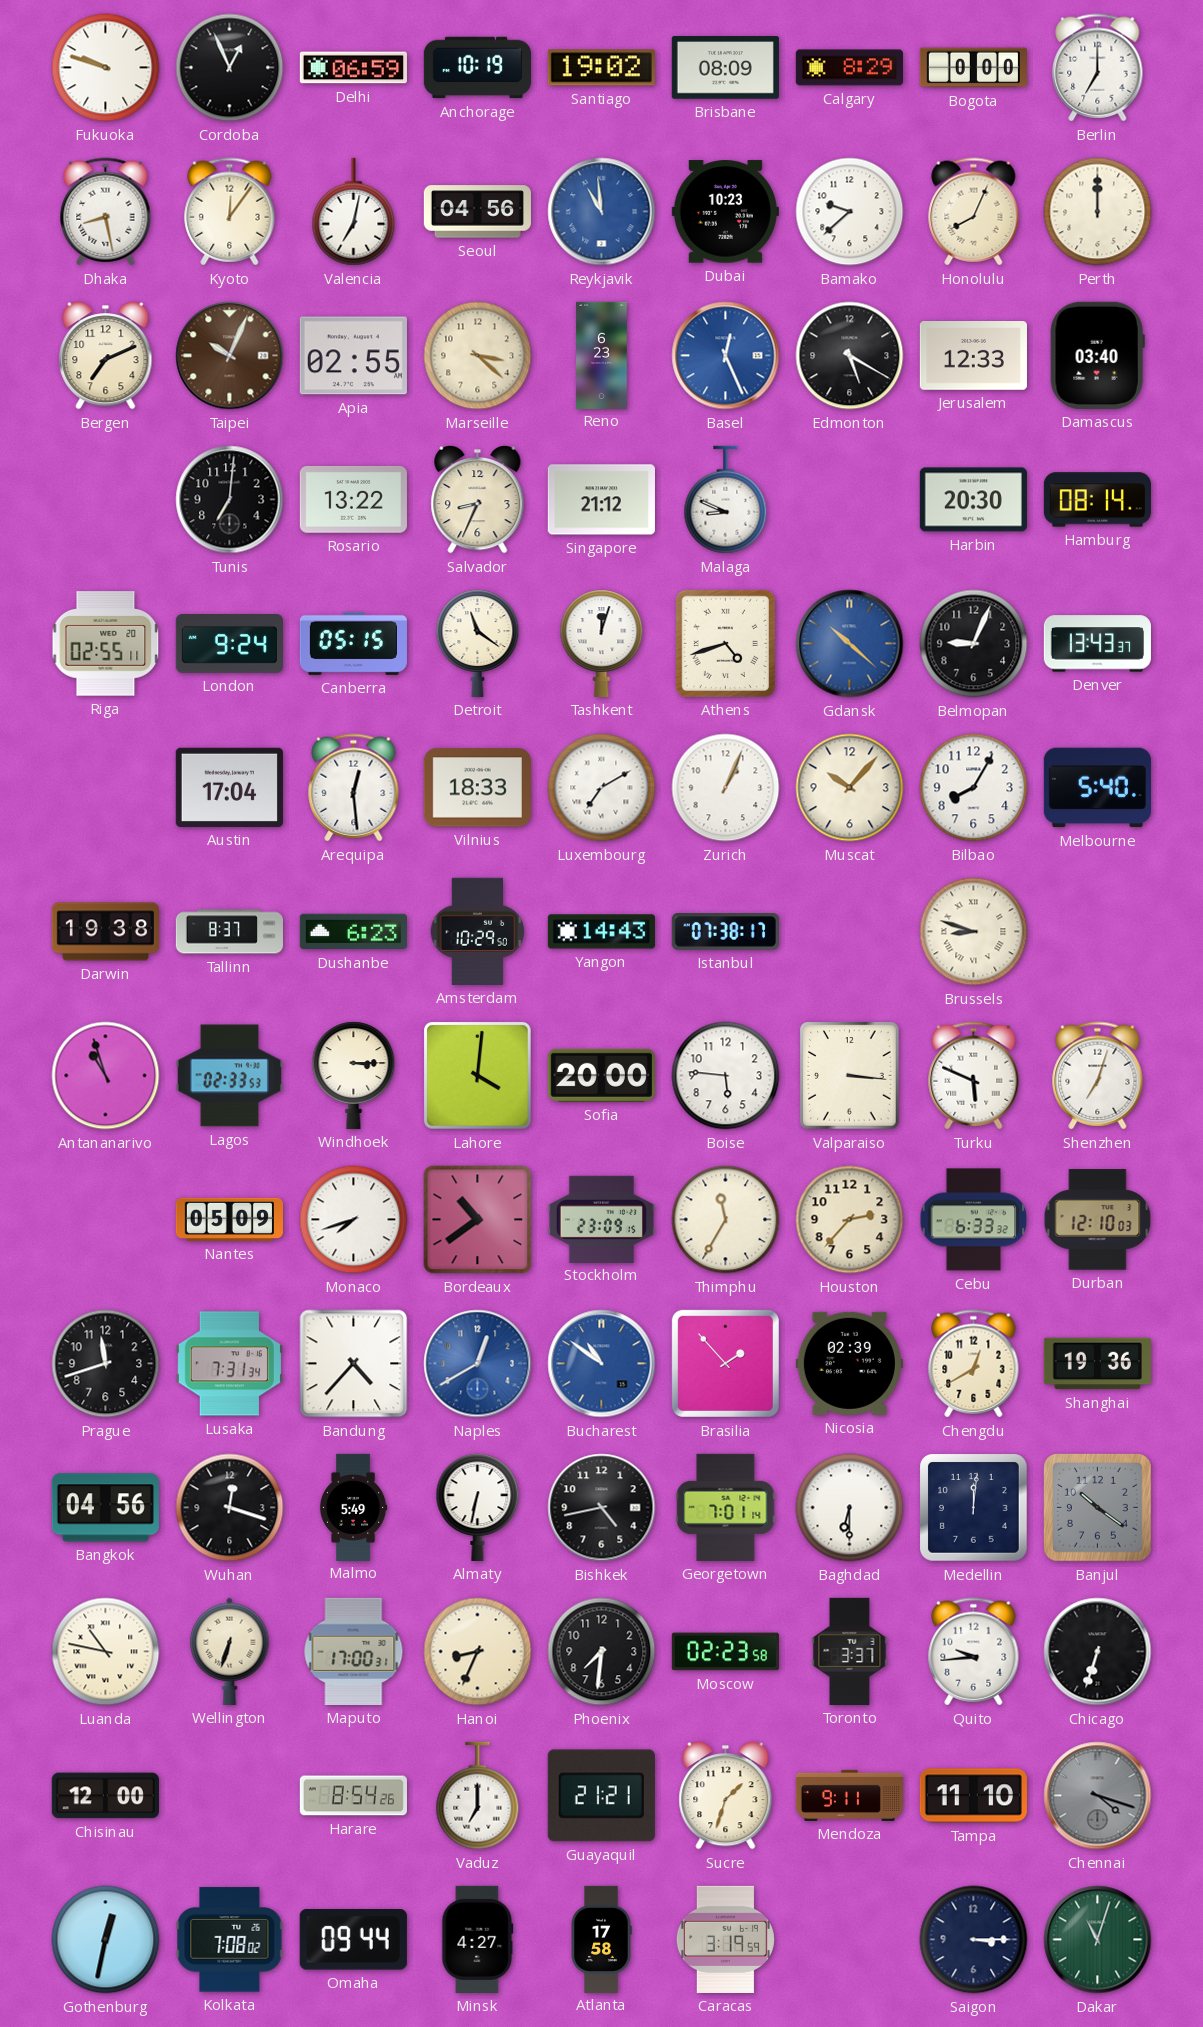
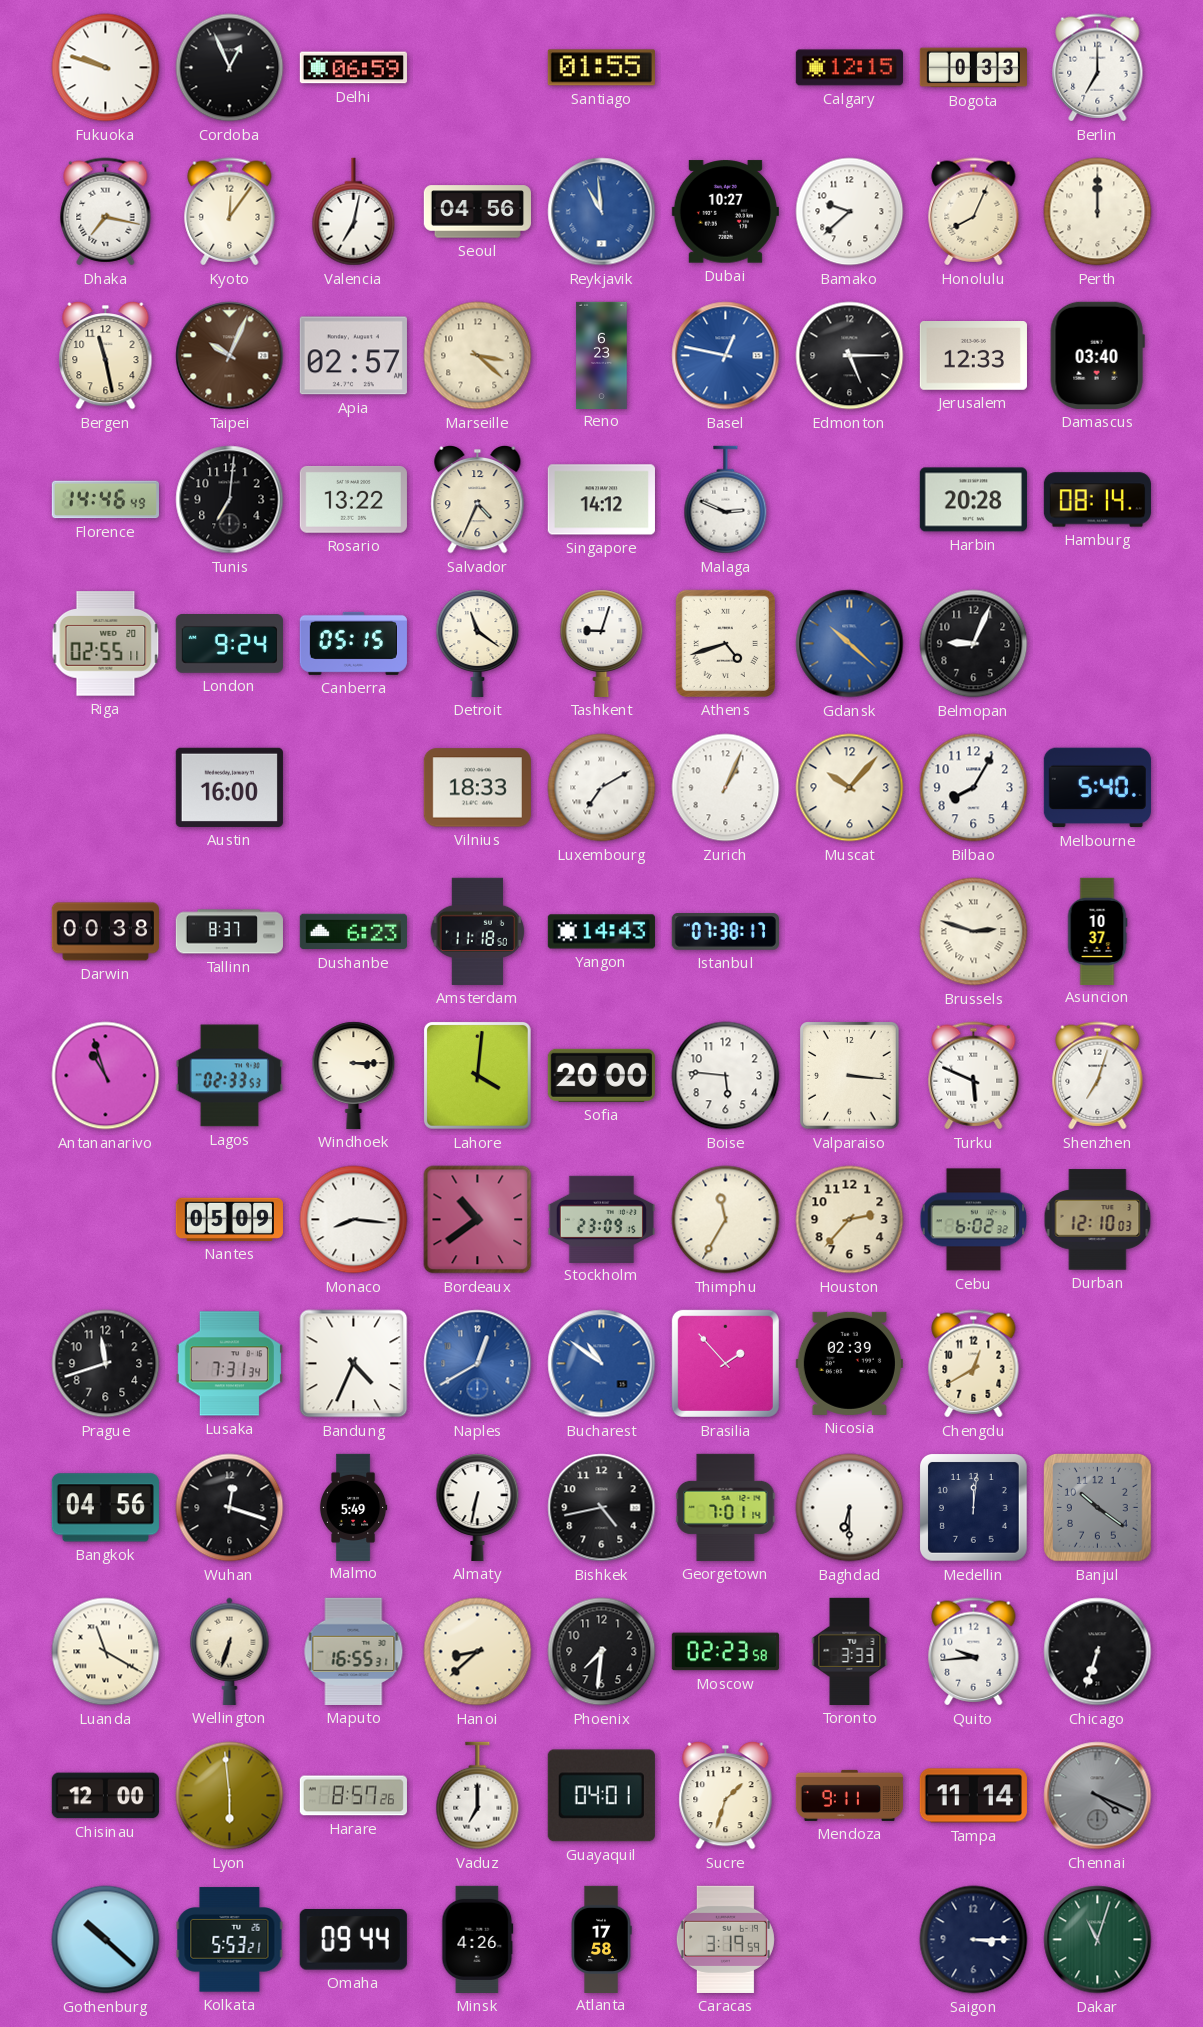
Anchorage: 10:19 -> none
Santiago: 19:02 -> 01:55
Brisbane: 08:09 -> none
Calgary: 8:29 -> 12:15
Bogota: 0:00 -> 0:33
Dhaka: 8:28 -> 7:17
Dubai: 10:23 -> 10:27
Bergen: 7:11 -> 11:28
Apia: 02:55 -> 02:57
Basel: 12:26 -> 12:47
Edmonton: 5:20 -> 5:15
Florence: none -> 14:46
Salvador: 8:34 -> 4:34
Singapore: 21:12 -> 14:12
Malaga: 8:49 -> 2:49
Harbin: 20:30 -> 20:28
Tashkent: 12:03 -> 9:03
Denver: 13:43 -> none
Austin: 17:04 -> 16:00
Arequipa: 12:29 -> none
Darwin: 19:38 -> 00:38
Amsterdam: 10:29 -> 11:18
Brussels: 8:48 -> 2:48
Asuncion: none -> 10:37
Monaco: 7:42 -> 8:16
Cebu: 6:33 -> 6:02
Bandung: 4:37 -> 4:34
Shanghai: 19:36 -> none
Luanda: 10:47 -> 11:20
Maputo: 17:00 -> 16:55
Hanoi: 8:34 -> 8:38
Toronto: 3:37 -> 3:33
Lyon: none -> 5:59
Harare: 8:54 -> 8:57
Guayaquil: 21:21 -> 04:01
Tampa: 11:10 -> 11:14
Chennai: 4:18 -> 4:19
Gothenburg: 12:32 -> 10:22
Kolkata: 7:08 -> 5:53
Minsk: 4:27 -> 4:26
